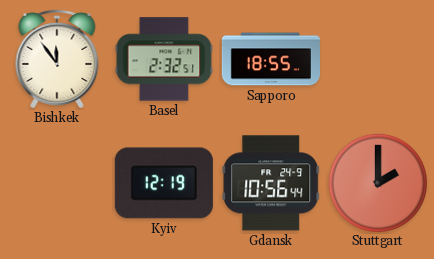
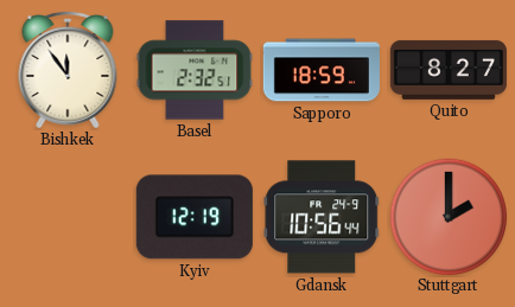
Sapporo: 18:55 -> 18:59
Quito: none -> 8:27
